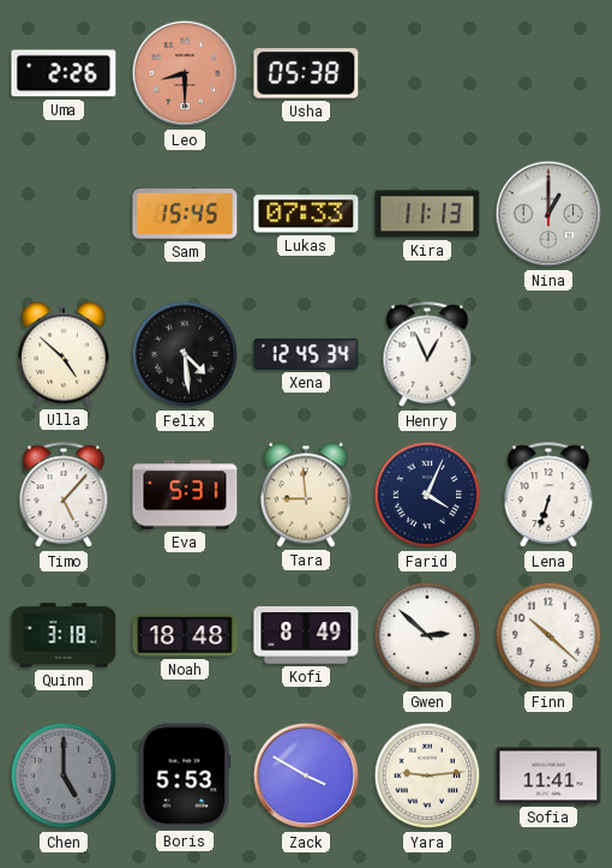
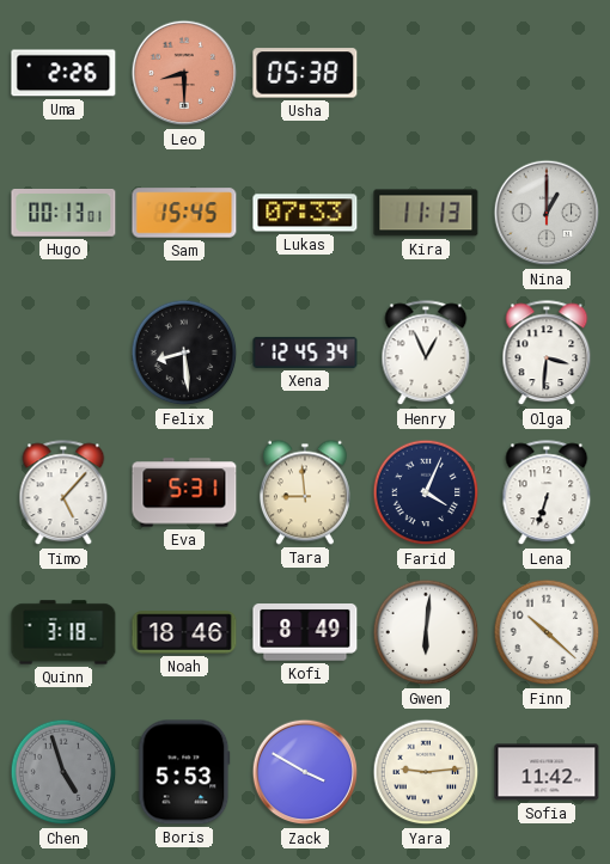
Hugo: none -> 00:13
Ulla: 4:52 -> none
Felix: 4:29 -> 8:29
Olga: none -> 3:31
Noah: 18:48 -> 18:46
Gwen: 2:52 -> 6:01
Chen: 5:00 -> 4:57
Sofia: 11:41 -> 11:42
